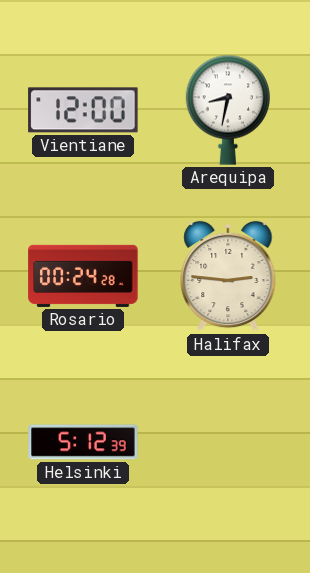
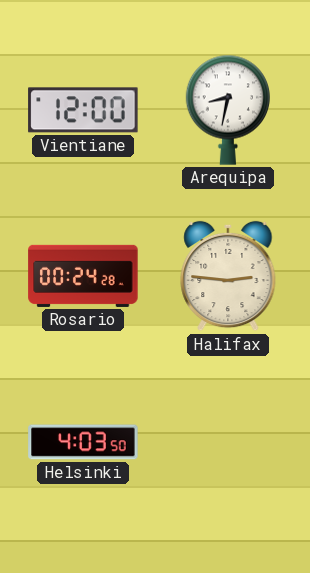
Helsinki: 5:12 -> 4:03
